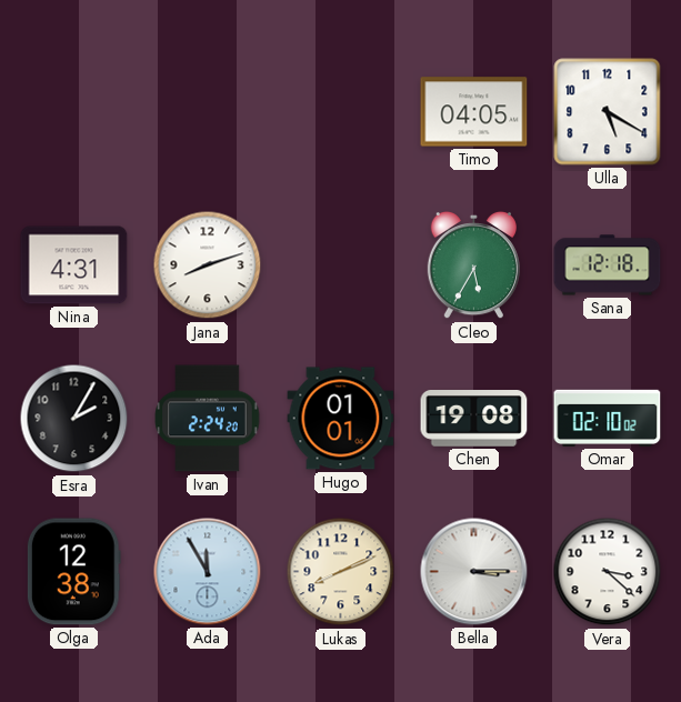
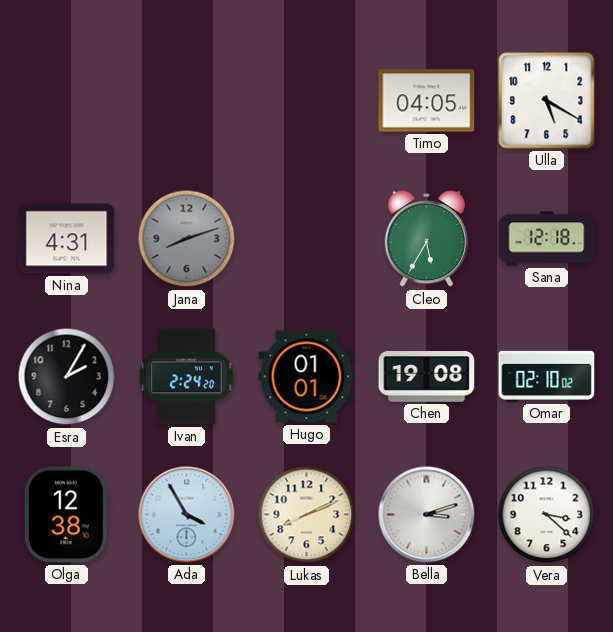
Jana dial: white -> grey
Ada: 11:55 -> 3:55
Bella: 3:15 -> 3:12
